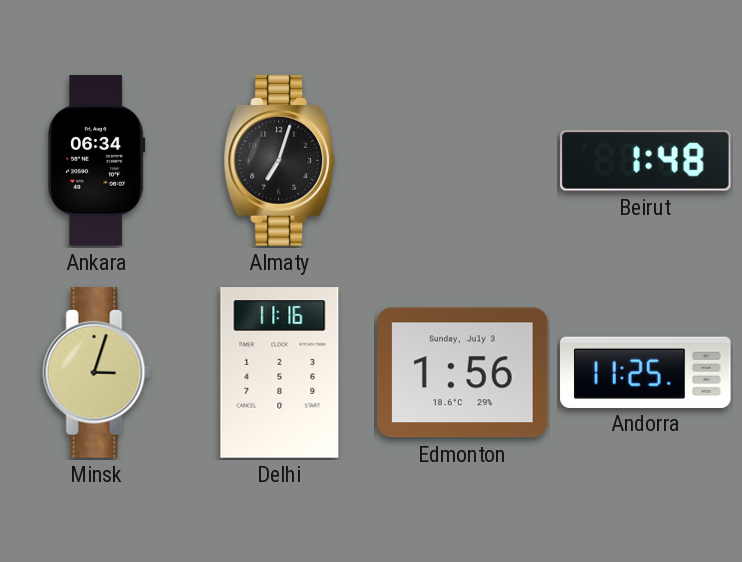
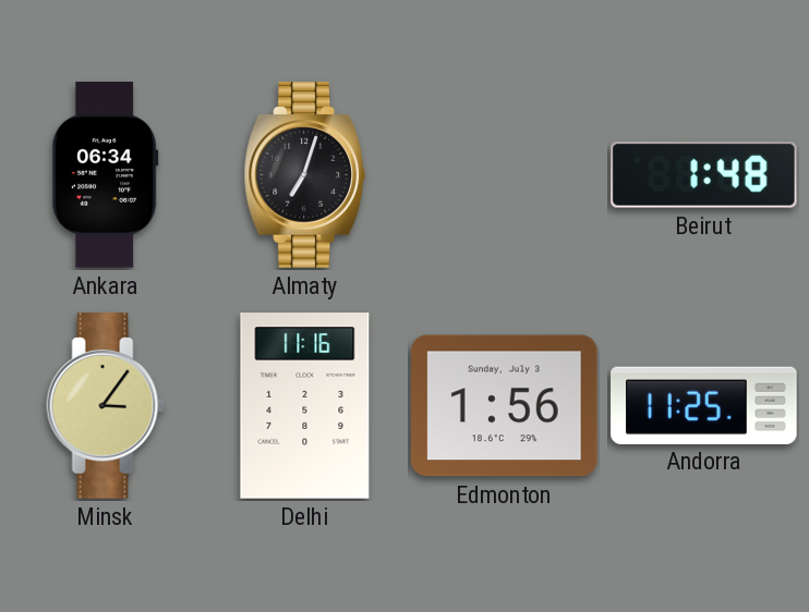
Minsk: 3:03 -> 3:06
